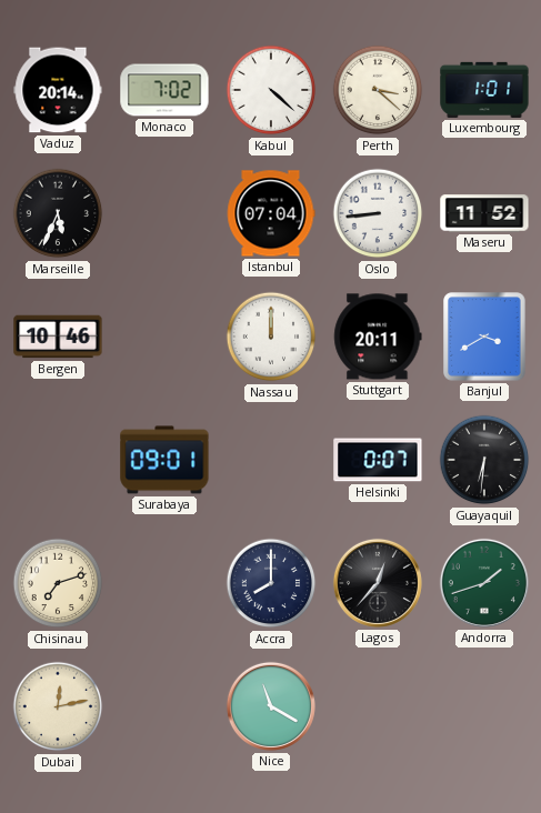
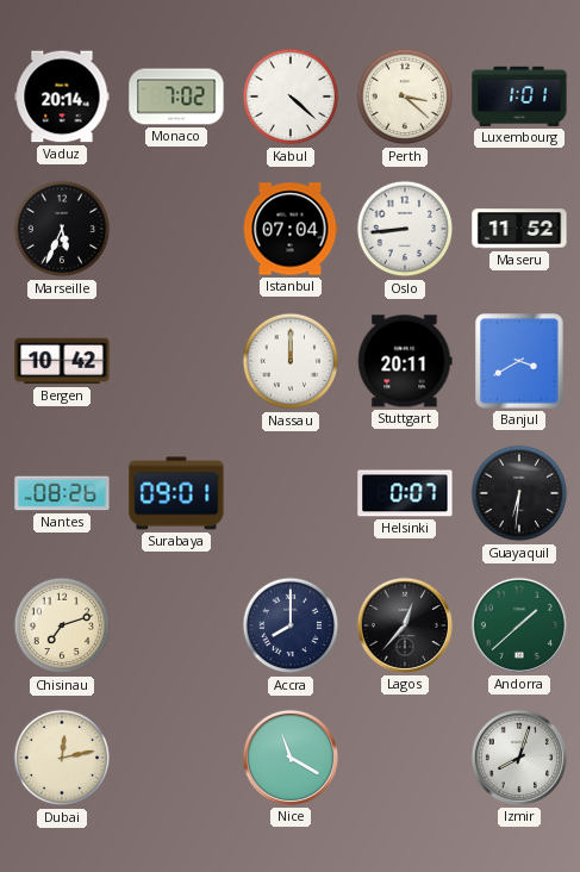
Bergen: 10:46 -> 10:42
Nantes: none -> 08:26
Andorra: 1:42 -> 1:38
Izmir: none -> 8:03
